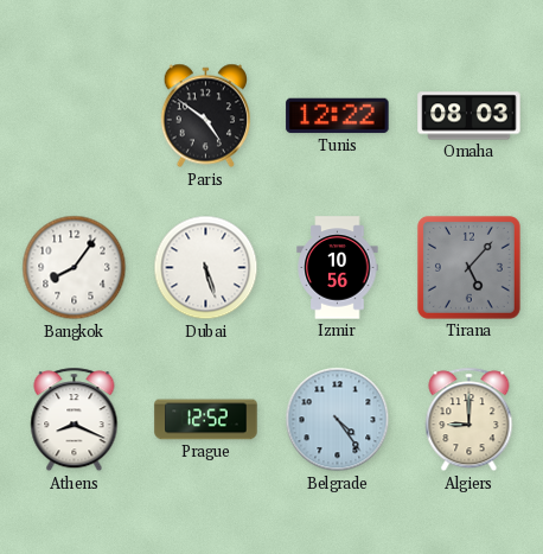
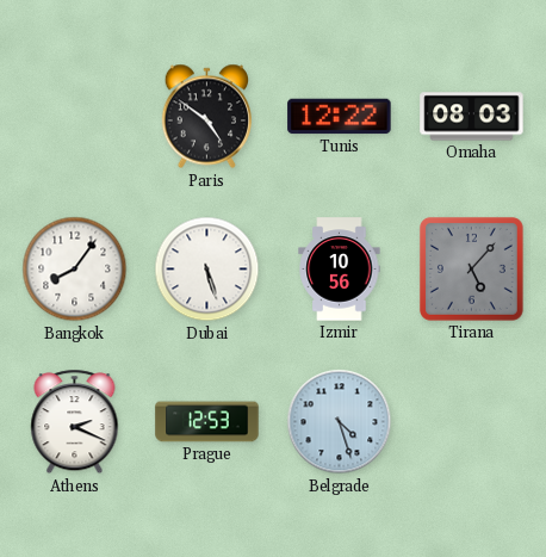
Athens: 8:19 -> 2:19
Prague: 12:52 -> 12:53
Belgrade: 4:24 -> 4:27
Algiers: 9:00 -> none
